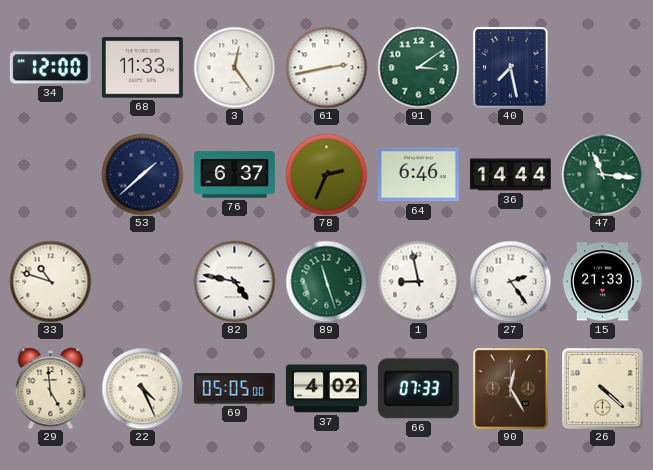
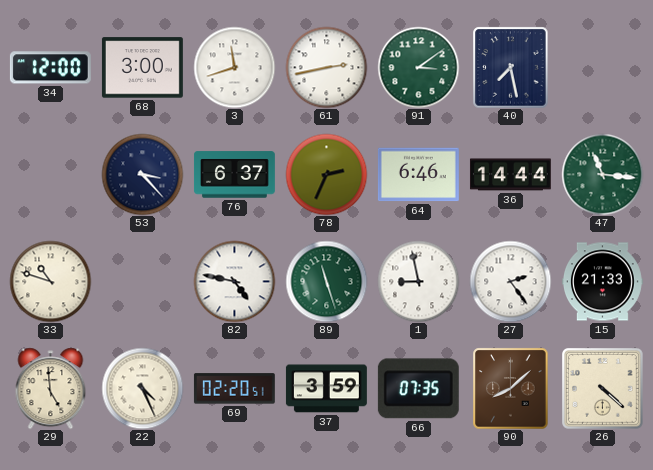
68: 11:33 -> 3:00
3: 12:24 -> 11:42
53: 1:38 -> 3:23
69: 05:05 -> 02:20
37: 4:02 -> 3:59
66: 07:33 -> 07:35
90: 12:25 -> 8:08
